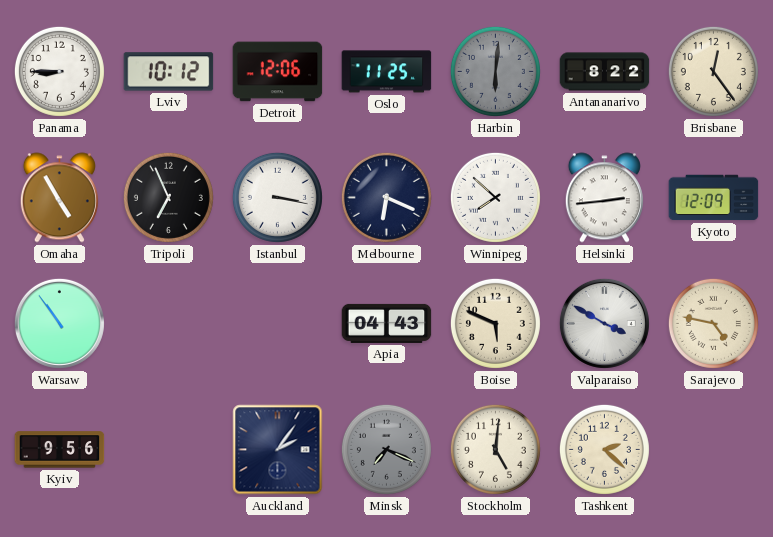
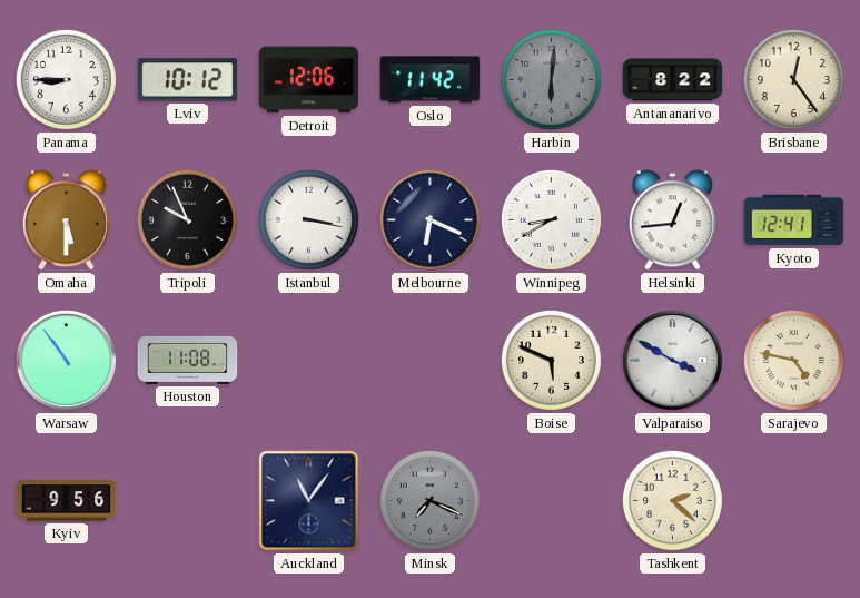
Oslo: 11:25 -> 11:42
Omaha: 4:55 -> 5:30
Tripoli: 6:56 -> 9:56
Winnipeg: 7:52 -> 8:40
Helsinki: 2:44 -> 12:44
Kyoto: 12:09 -> 12:41
Houston: none -> 11:08
Apia: 04:43 -> none
Auckland: 2:06 -> 11:06
Stockholm: 5:01 -> none
